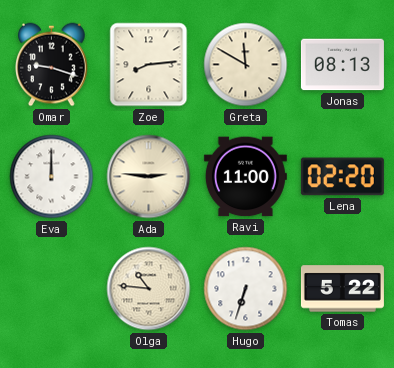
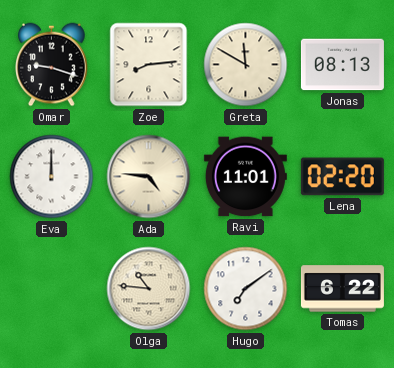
Ada: 2:46 -> 4:46
Ravi: 11:00 -> 11:01
Hugo: 6:33 -> 7:09
Tomas: 5:22 -> 6:22
